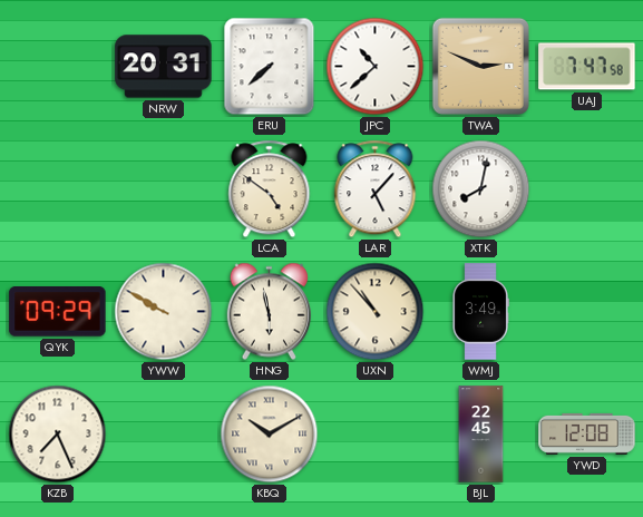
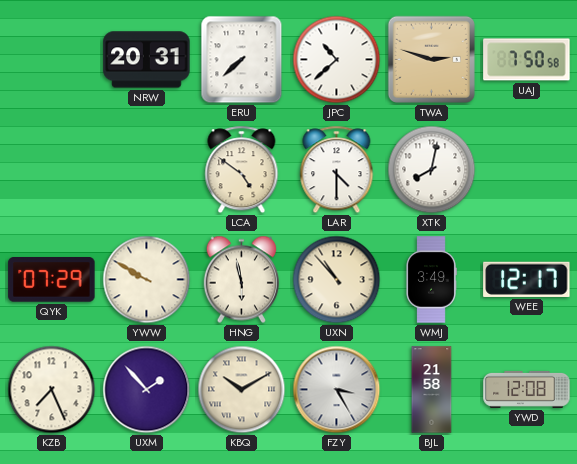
TWA: 2:49 -> 2:48
UAJ: 7:47 -> 7:50
LAR: 5:07 -> 4:30
QYK: 09:29 -> 07:29
WEE: none -> 12:17
UXM: none -> 1:53
FZY: none -> 3:25
BJL: 22:45 -> 21:58
